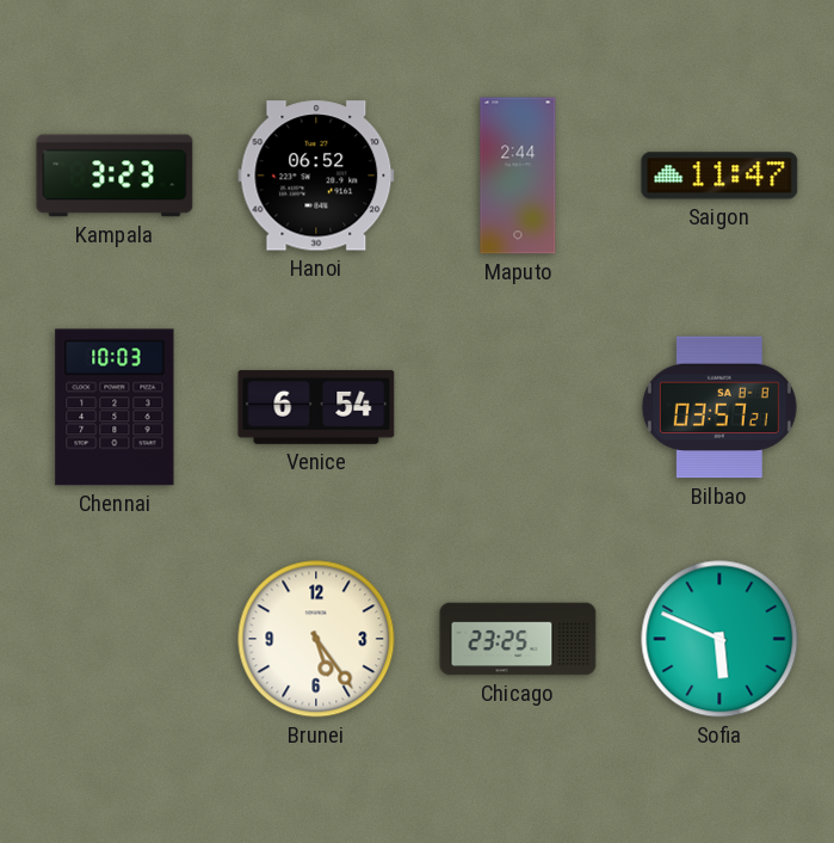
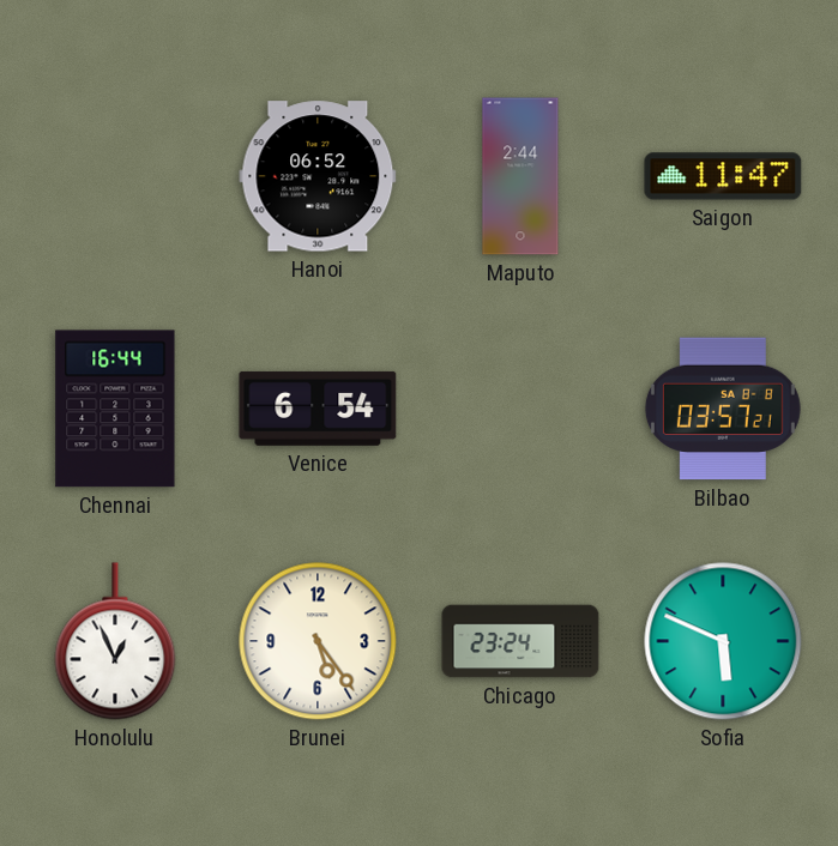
Kampala: 3:23 -> none
Chennai: 10:03 -> 16:44
Honolulu: none -> 12:56
Chicago: 23:25 -> 23:24
